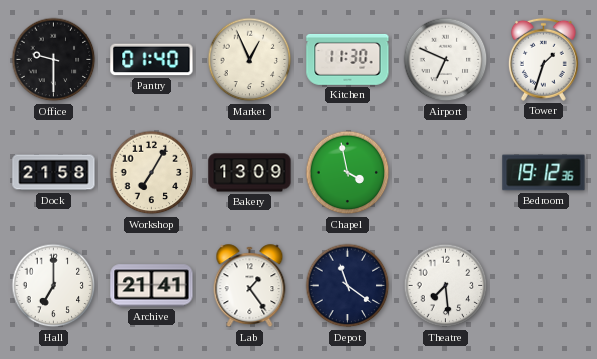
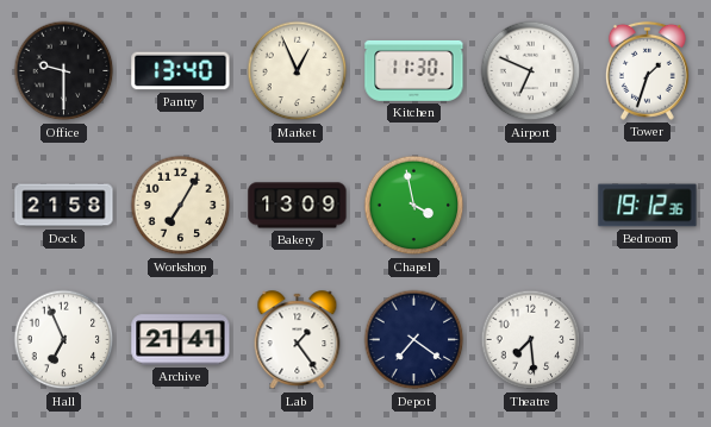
Pantry: 01:40 -> 13:40
Hall: 7:00 -> 6:56
Depot: 11:21 -> 7:21
